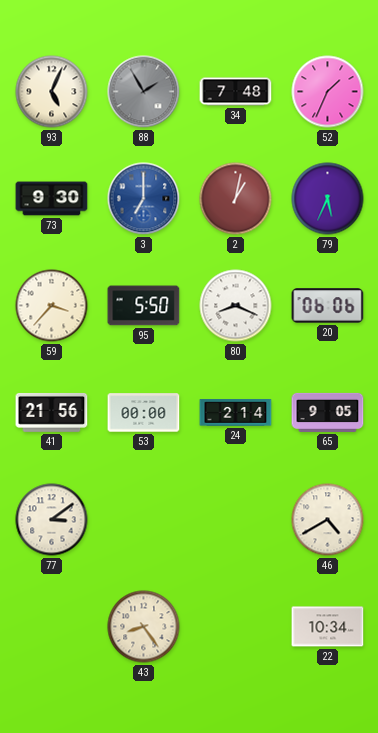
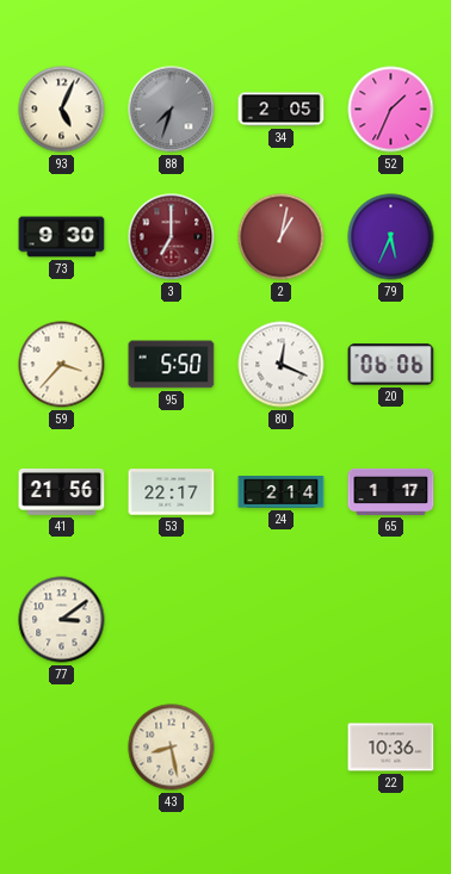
88: 1:55 -> 7:33
34: 7:48 -> 2:05
3 dial: blue -> burgundy
80: 8:19 -> 12:19
53: 00:00 -> 22:17
65: 9:05 -> 1:17
46: 4:40 -> none
43: 8:24 -> 8:28
22: 10:34 -> 10:36
